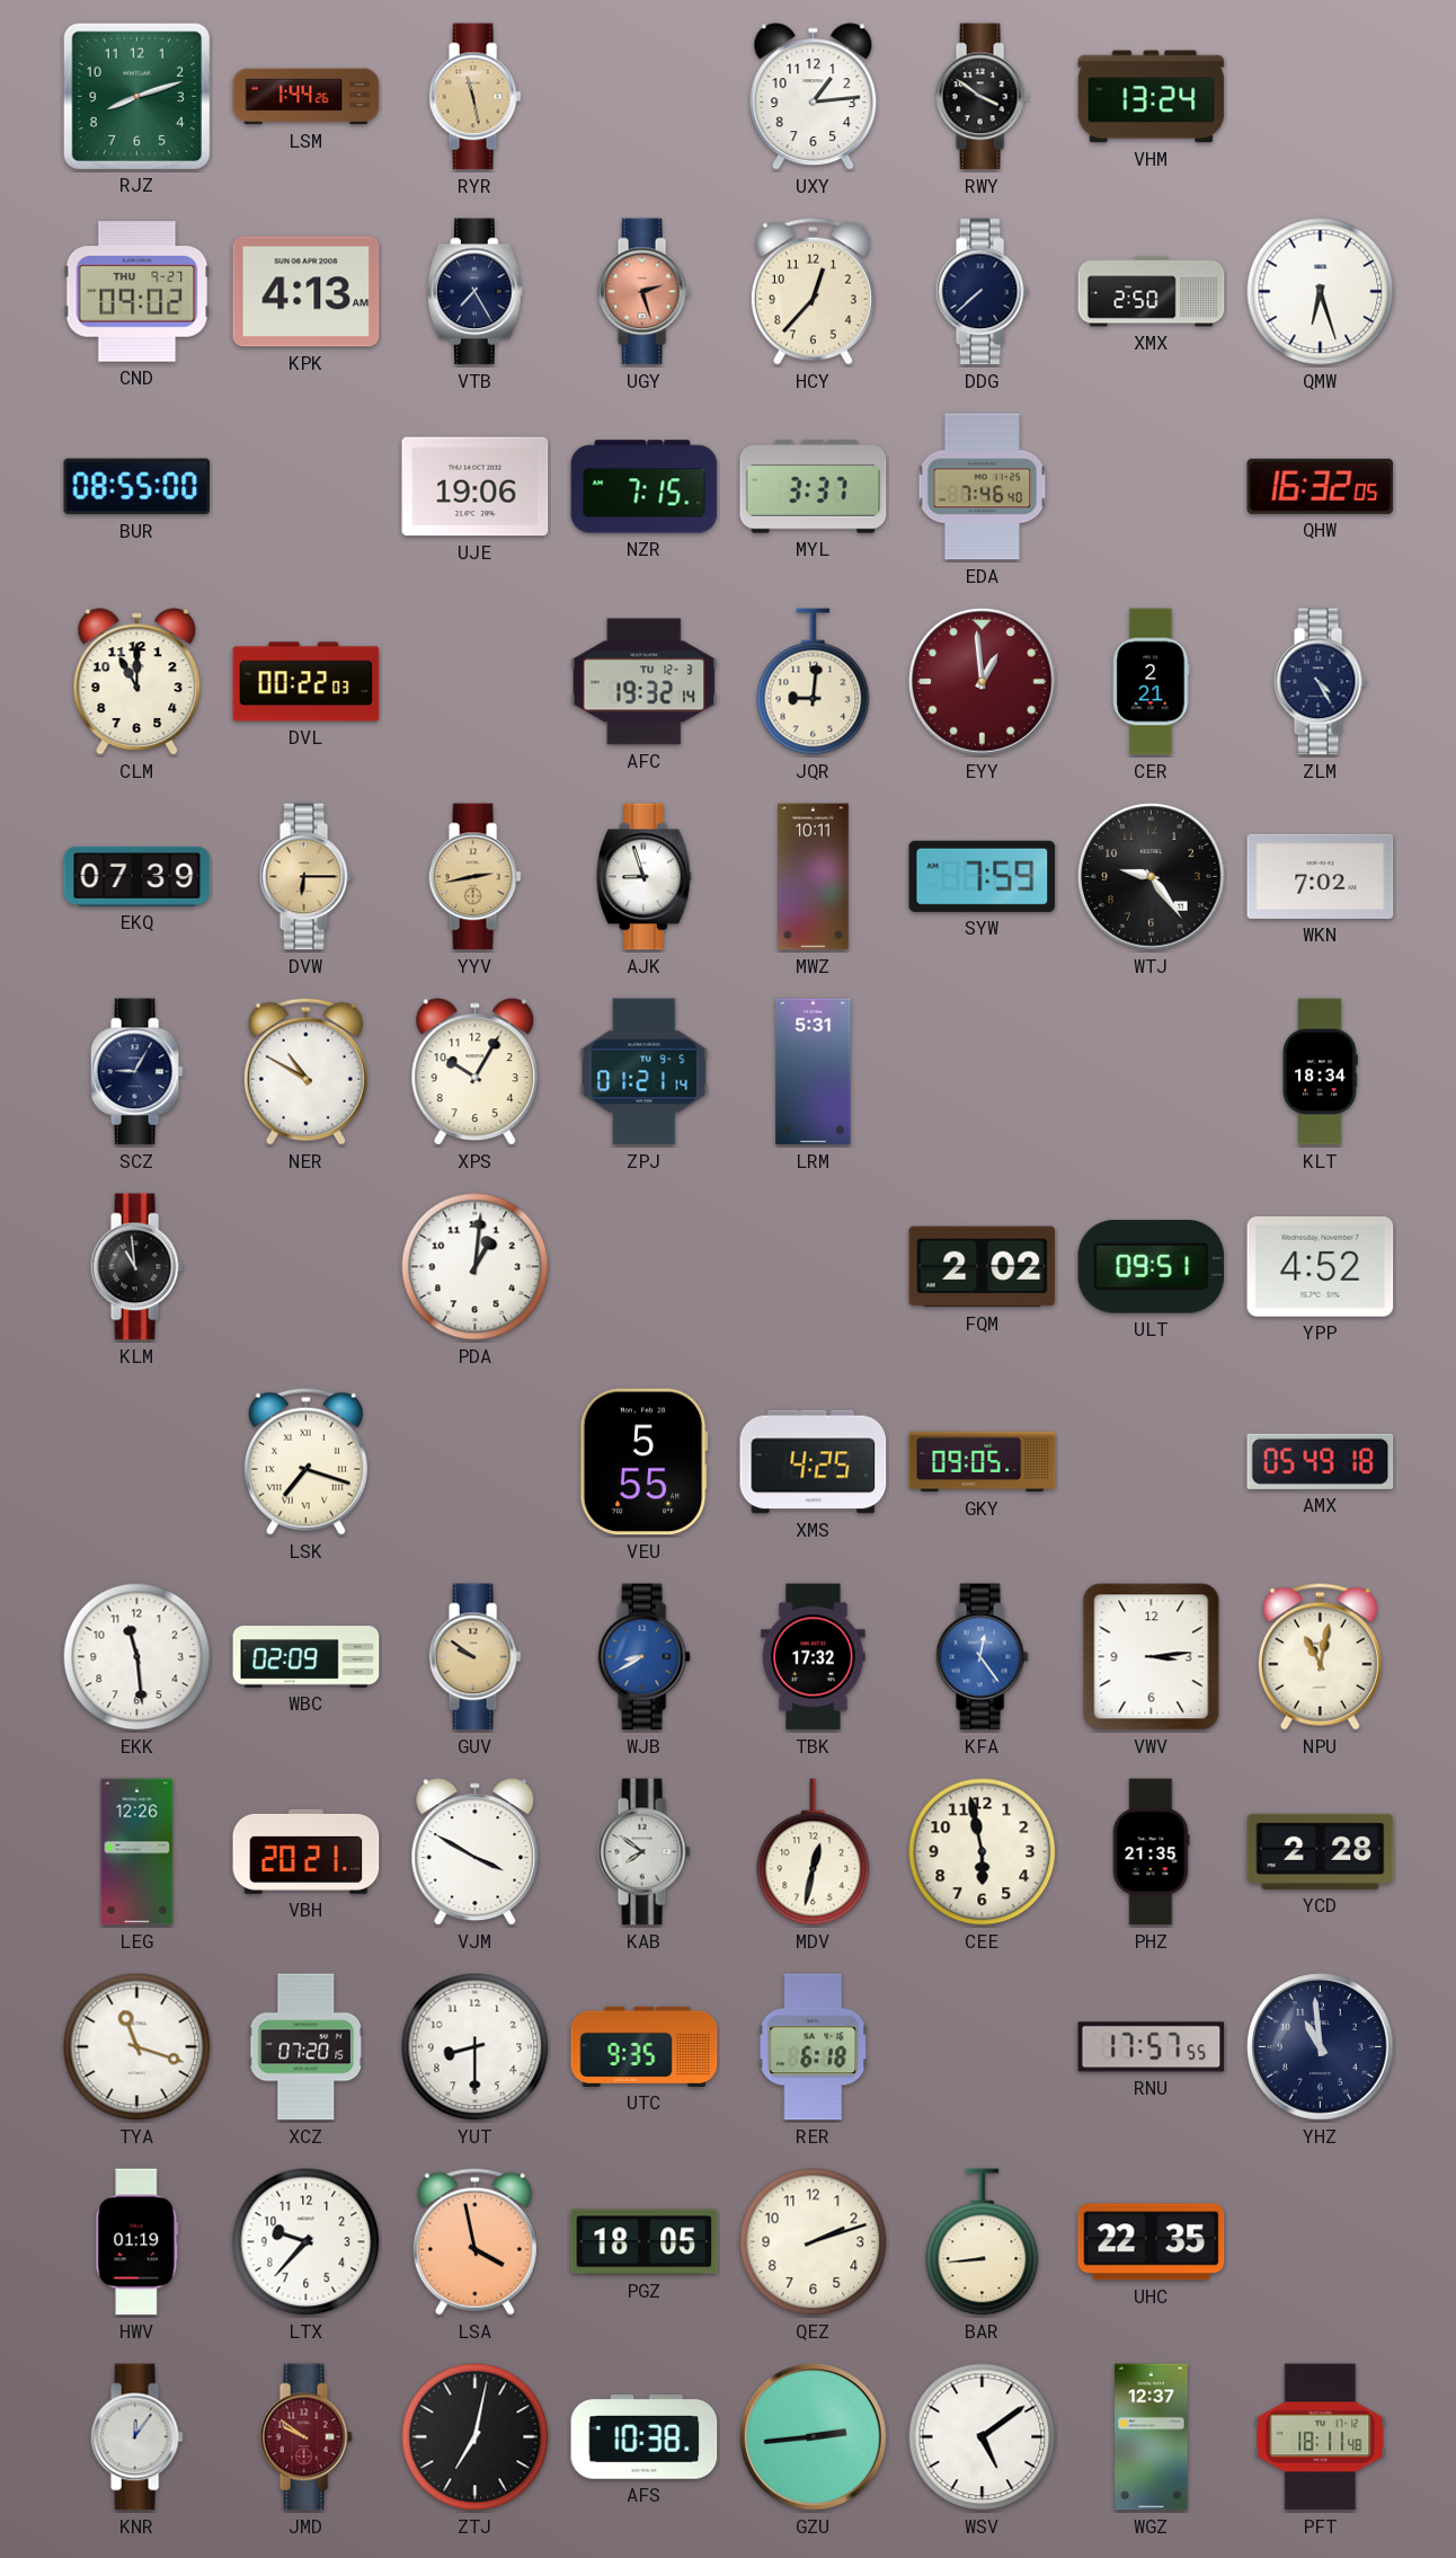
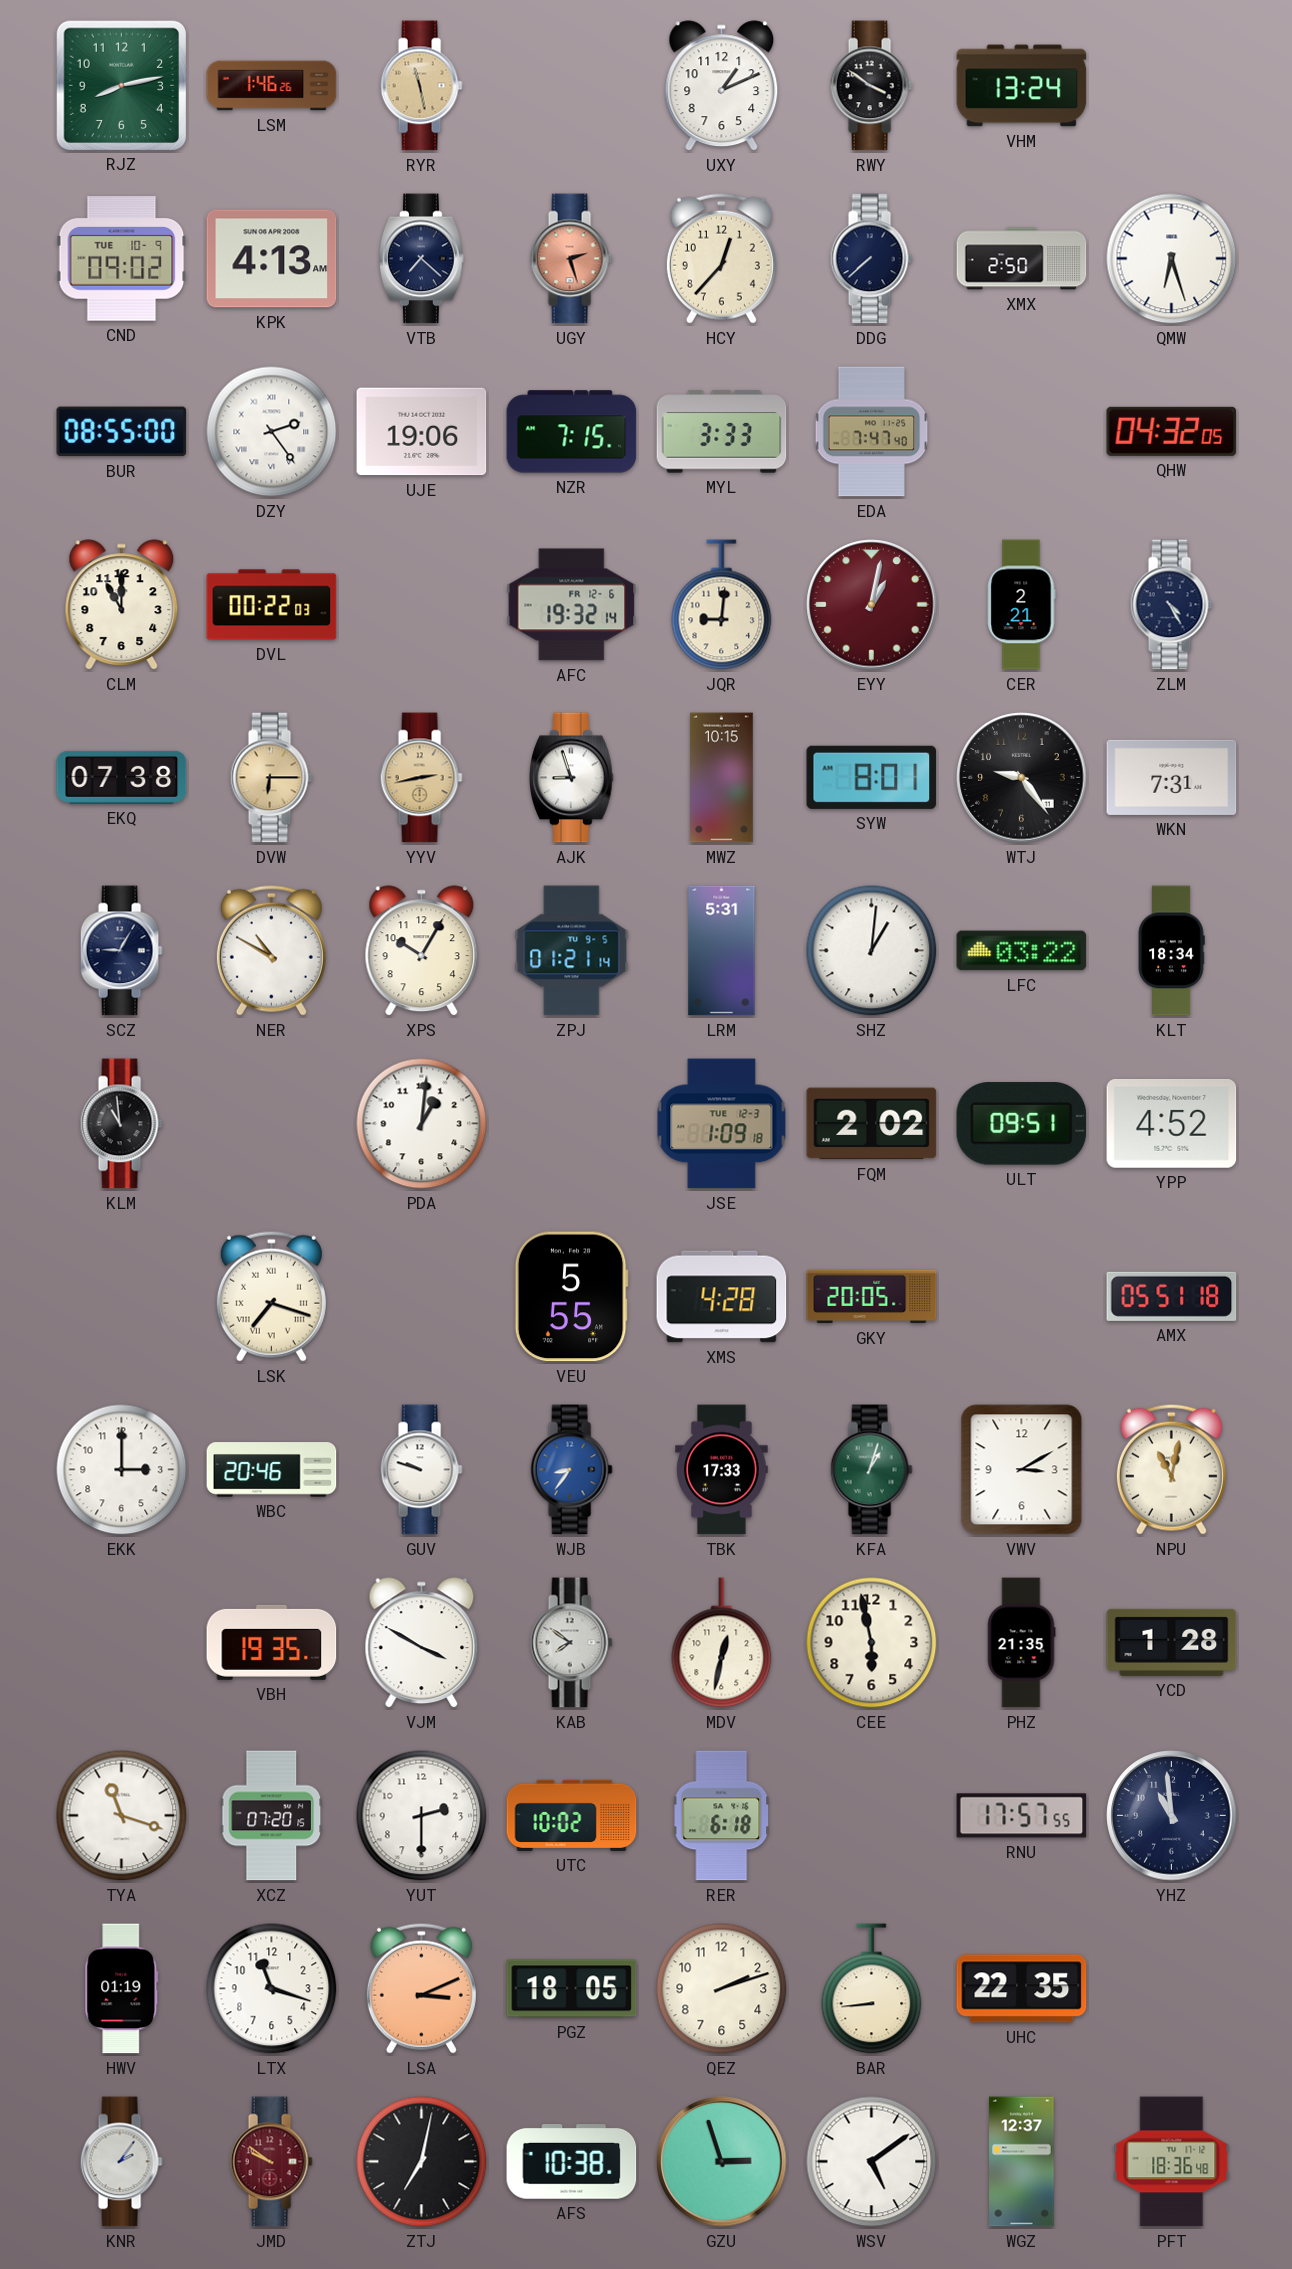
RJZ: 8:12 -> 8:13
LSM: 1:44 -> 1:46
UXY: 1:14 -> 1:11
CND date: THU 9-27 -> TUE 10-9
VTB: 7:25 -> 7:22
DZY: none -> 2:24
MYL: 3:37 -> 3:33
EDA: 7:46 -> 7:47
QHW: 16:32 -> 04:32
AFC date: TU 12-3 -> FR 12-6
EYY: 12:59 -> 1:02
EKQ: 07:39 -> 07:38
MWZ: 10:11 -> 10:15
SYW: 7:59 -> 8:01
WKN: 7:02 -> 7:31
SHZ: none -> 1:01
LFC: none -> 03:22
JSE: none -> 1:09
XMS: 4:25 -> 4:28
GKY: 09:05 -> 20:05
AMX: 05:49 -> 05:51
EKK: 11:29 -> 3:00
WBC: 02:09 -> 20:46
GUV: 9:51 -> 9:48
GUV dial: champagne -> white
WJB: 8:40 -> 8:36
TBK: 17:32 -> 17:33
KFA: 12:24 -> 1:03
KFA dial: blue -> green
VWV: 3:14 -> 3:10
LEG: 12:26 -> none
VBH: 20:21 -> 19:35
YCD: 2:28 -> 1:28
YUT: 8:30 -> 2:30
UTC: 9:35 -> 10:02
LTX: 9:37 -> 11:18
LSA: 3:58 -> 3:11
KNR: 12:06 -> 2:06
GZU: 2:44 -> 2:57
PFT: 18:11 -> 18:36
